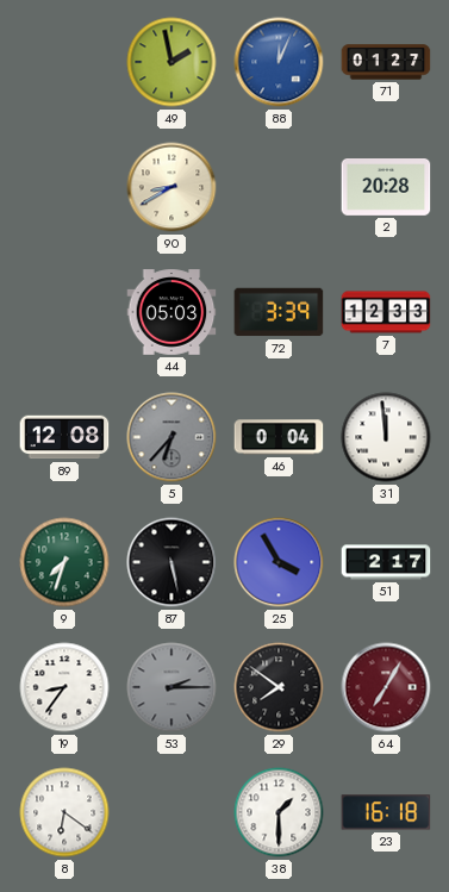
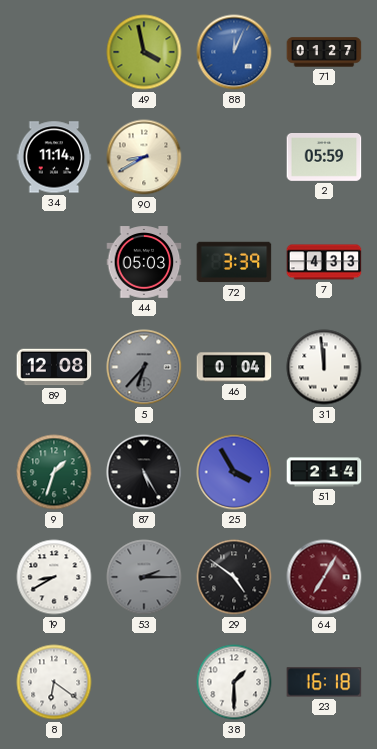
49: 1:58 -> 3:58
34: none -> 11:14
2: 20:28 -> 05:59
7: 12:33 -> 4:33
9: 7:33 -> 1:33
87: 5:28 -> 5:25
51: 2:17 -> 2:14
19: 8:36 -> 8:40
29: 7:51 -> 4:51
